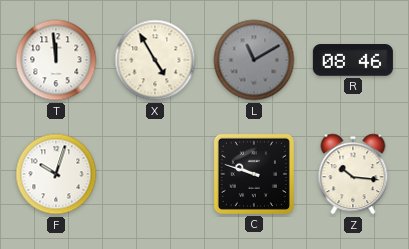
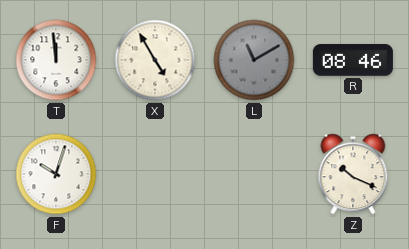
C: 9:48 -> none
Z: 10:16 -> 10:19
